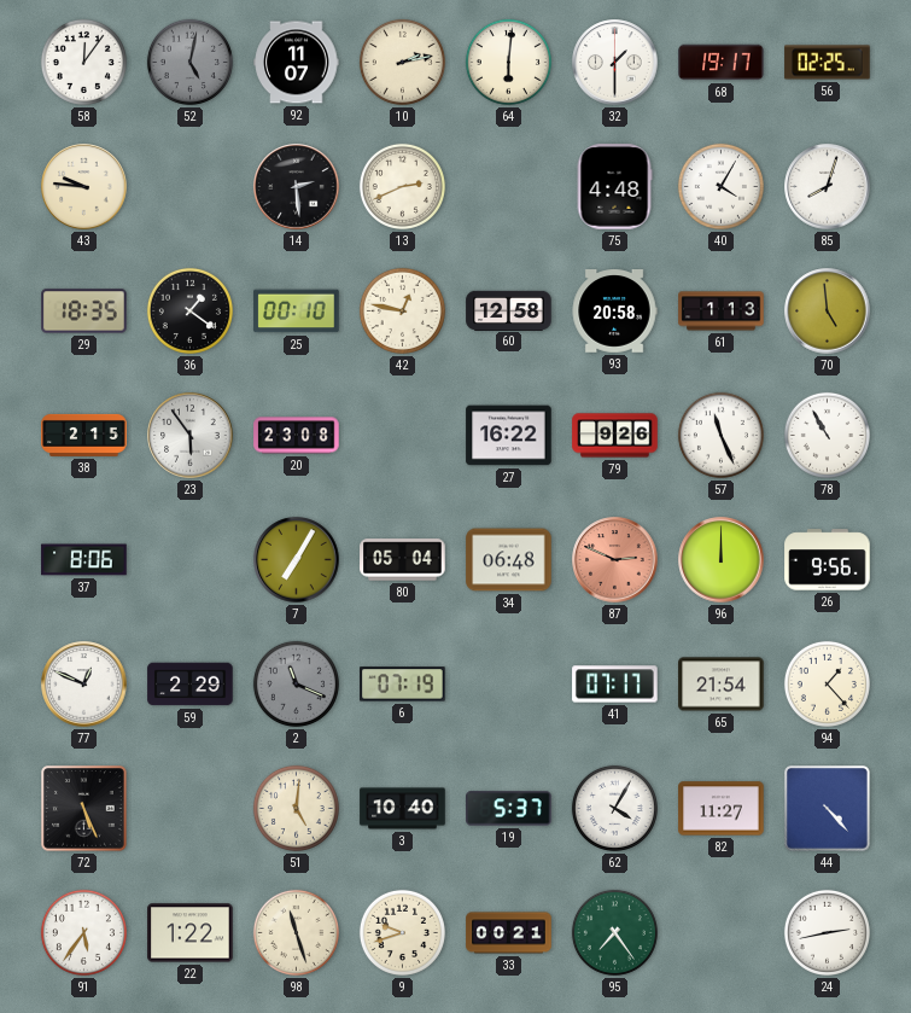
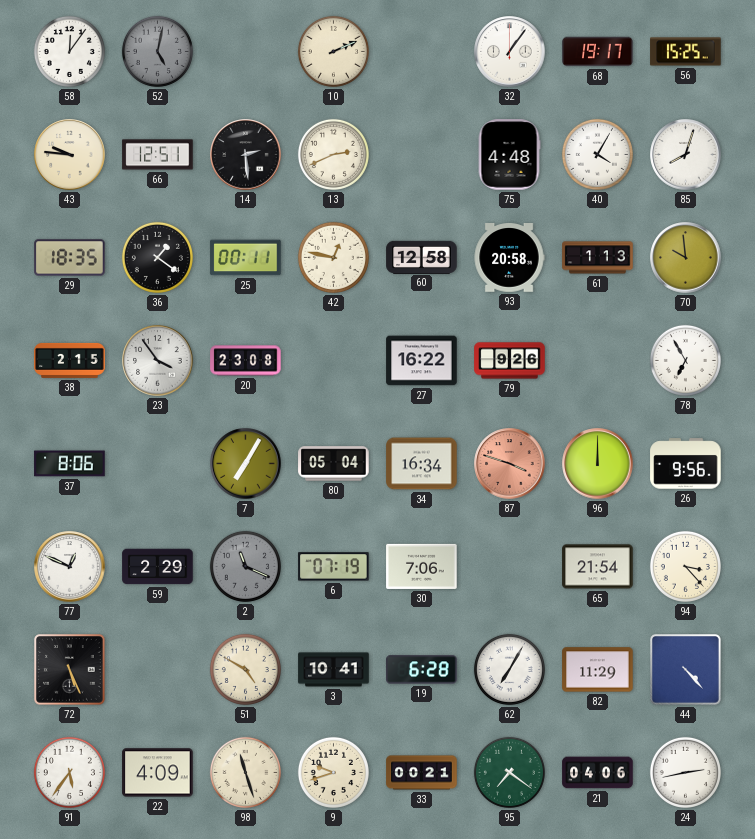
92: 11:07 -> none
10: 2:13 -> 2:11
64: 6:01 -> none
32: 1:30 -> 1:06
56: 02:25 -> 15:25
66: none -> 12:51
25: 00:10 -> 00:11
70: 4:59 -> 9:59
23: 5:54 -> 3:54
57: 11:26 -> none
78: 10:55 -> 6:55
34: 06:48 -> 16:34
87: 2:49 -> 3:48
30: none -> 7:06
41: 07:17 -> none
94: 1:23 -> 3:23
51: 5:01 -> 4:50
3: 10:40 -> 10:41
19: 5:37 -> 6:28
62: 4:05 -> 7:05
82: 11:27 -> 11:29
22: 1:22 -> 4:09
95: 7:24 -> 7:21
21: none -> 04:06
